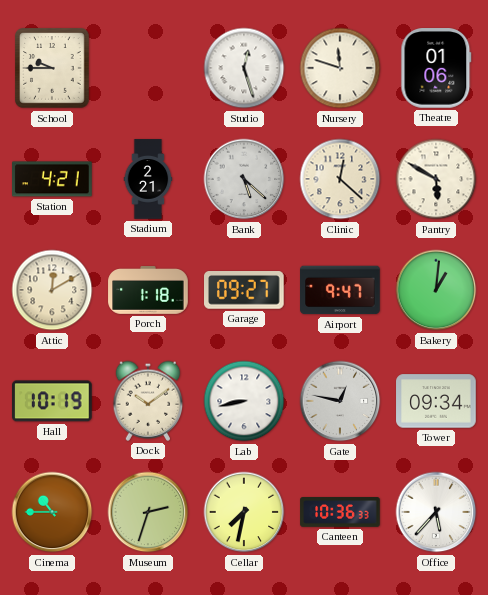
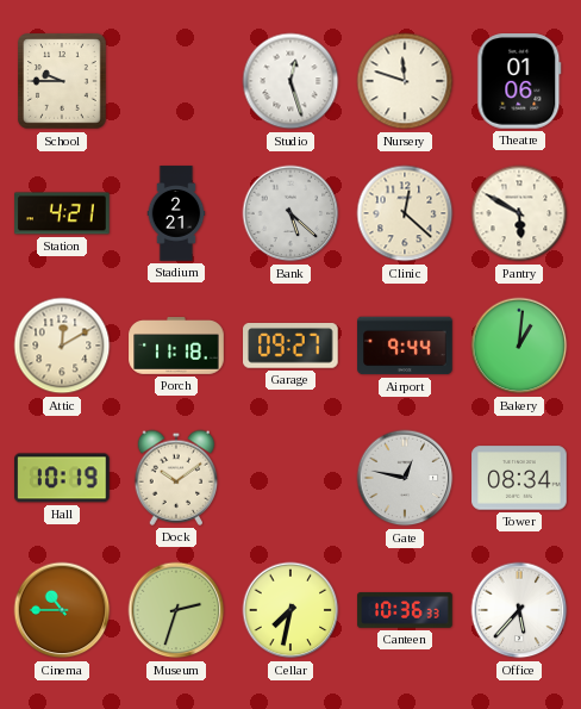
Porch: 1:18 -> 11:18
Airport: 9:47 -> 9:44
Lab: 8:43 -> none
Tower: 09:34 -> 08:34
